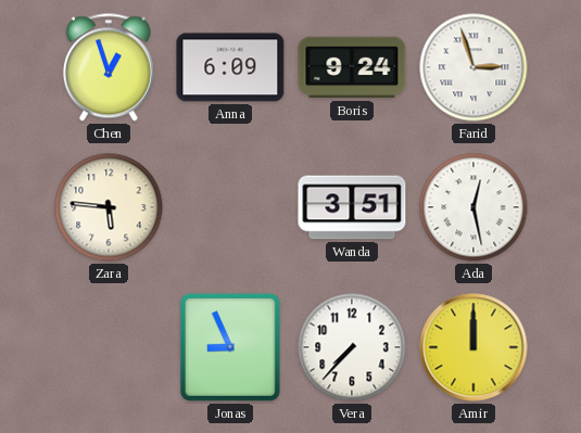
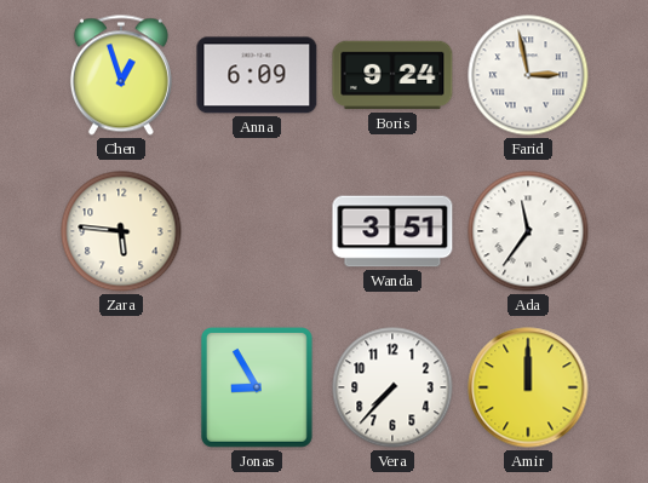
Farid: 2:57 -> 2:58
Ada: 12:28 -> 11:36
Jonas: 8:56 -> 8:55
